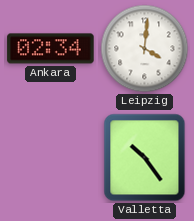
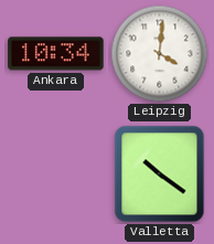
Ankara: 02:34 -> 10:34
Valletta: 10:24 -> 10:21
